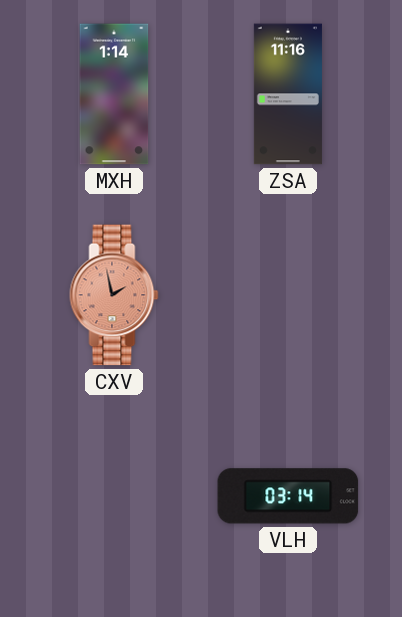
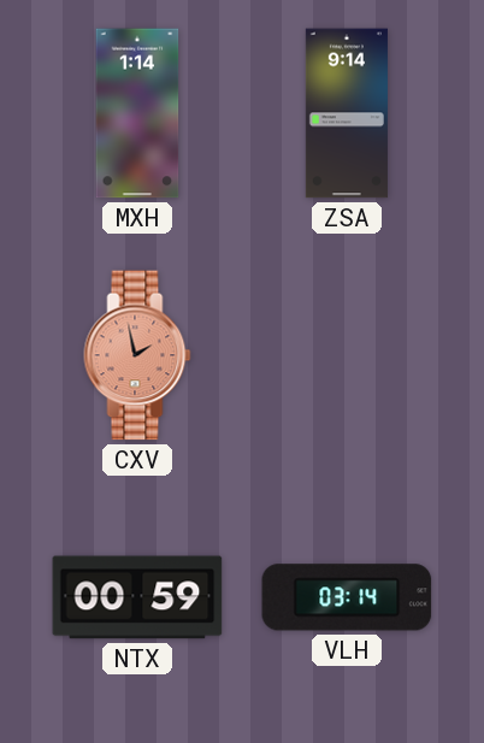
ZSA: 11:16 -> 9:14
NTX: none -> 00:59
